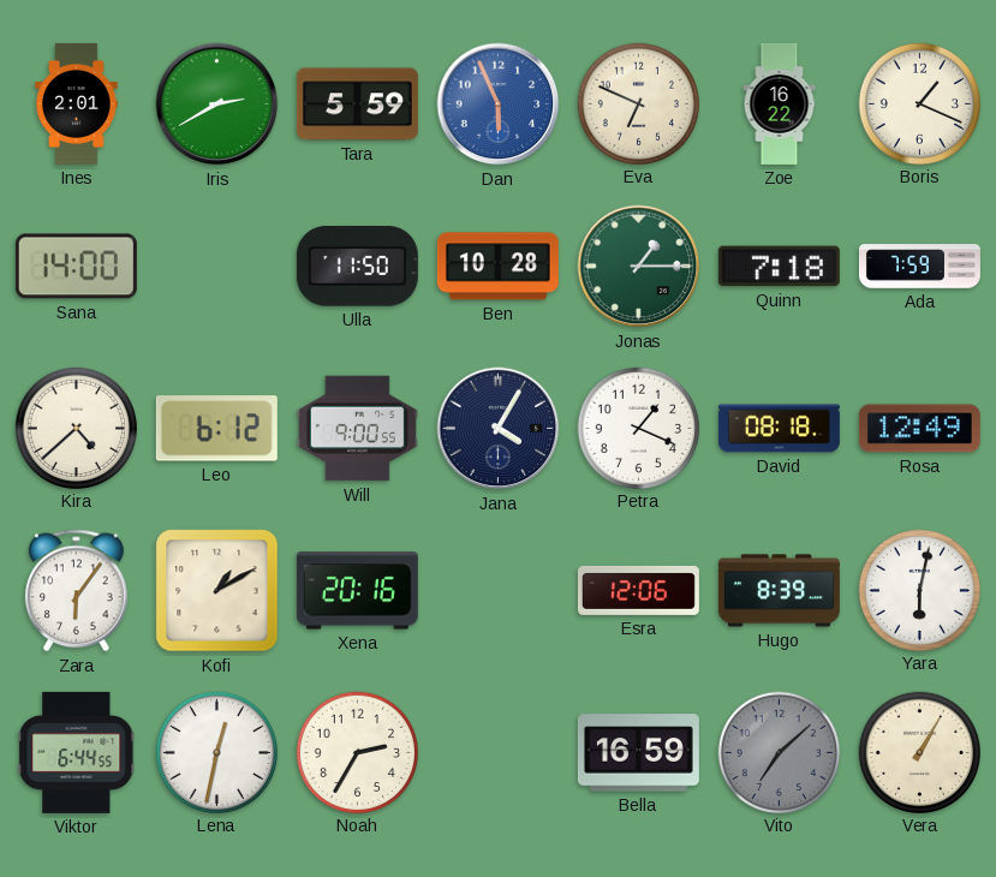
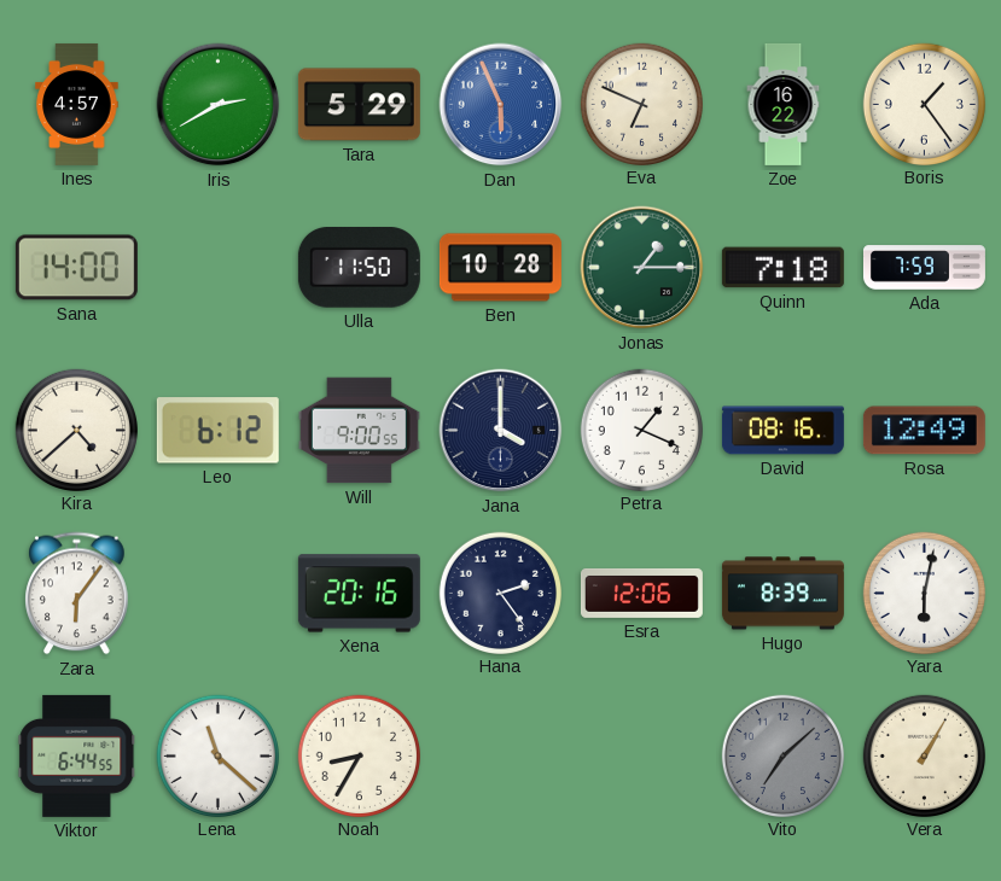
Ines: 2:01 -> 4:57
Tara: 5:59 -> 5:29
Boris: 1:19 -> 1:24
Jana: 4:05 -> 4:00
David: 08:18 -> 08:16
Kofi: 1:10 -> none
Hana: none -> 2:24
Lena: 12:32 -> 11:22
Noah: 2:35 -> 8:35
Bella: 16:59 -> none
